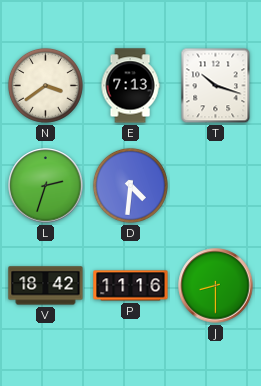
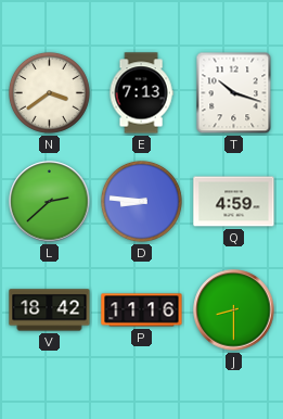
L: 2:33 -> 2:38
D: 4:31 -> 8:46
Q: none -> 4:59
